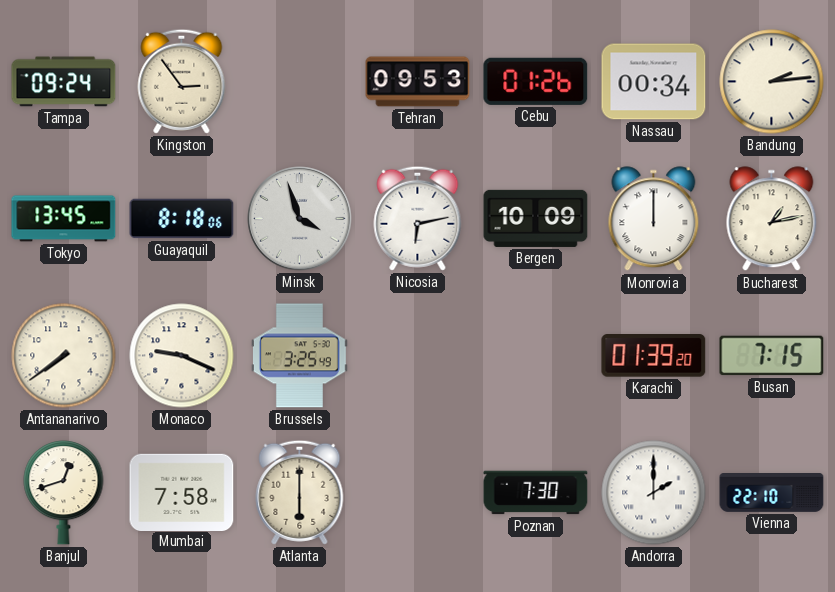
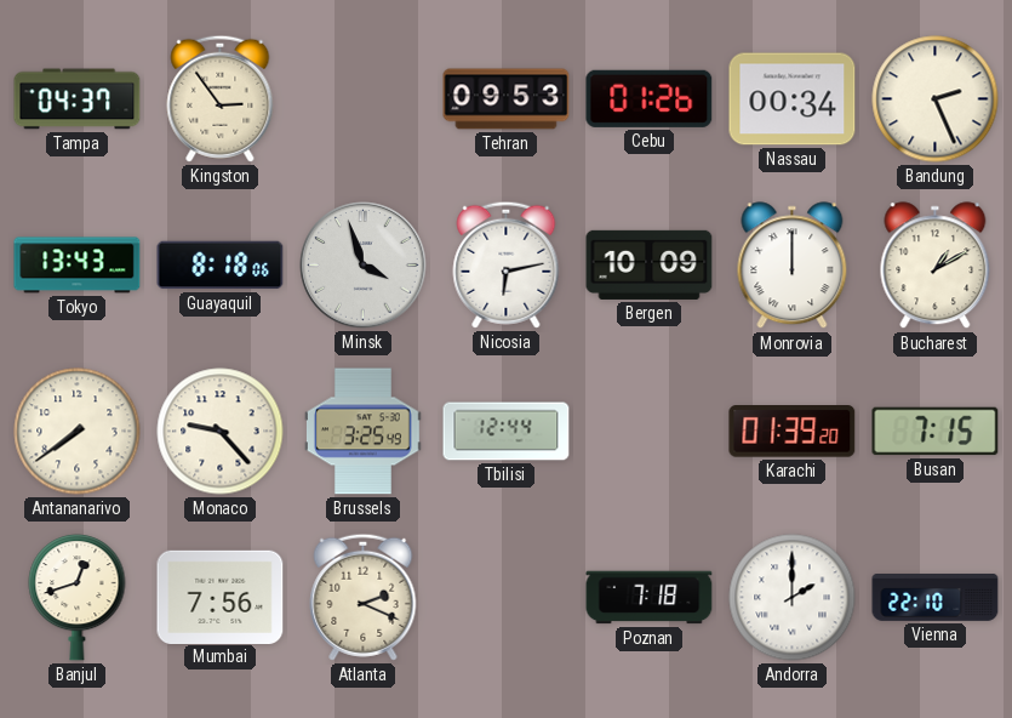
Tampa: 09:24 -> 04:37
Bandung: 2:14 -> 2:26
Tokyo: 13:45 -> 13:43
Bucharest: 1:13 -> 1:10
Monaco: 9:19 -> 9:23
Tbilisi: none -> 12:44
Mumbai: 7:58 -> 7:56
Atlanta: 6:00 -> 2:19
Poznan: 7:30 -> 7:18
